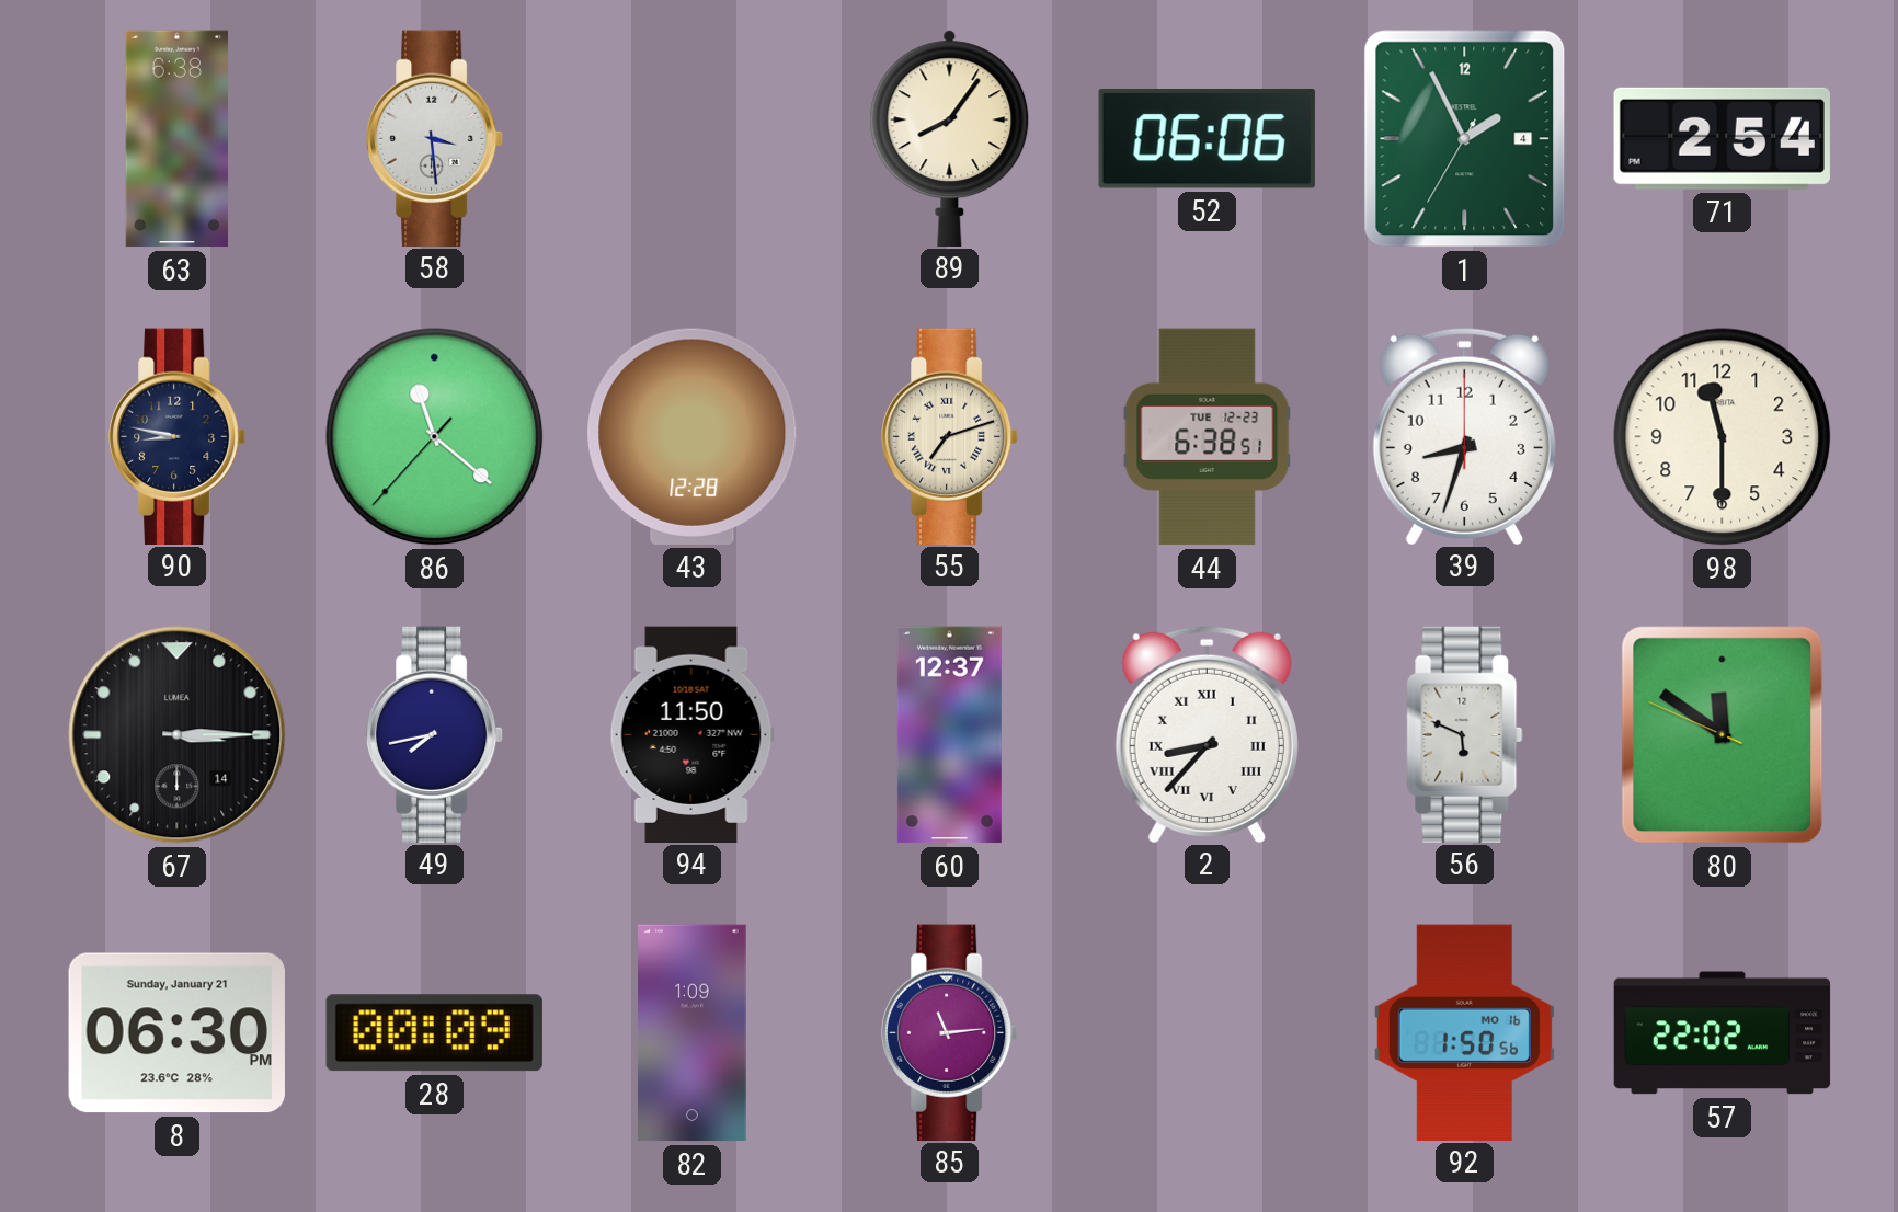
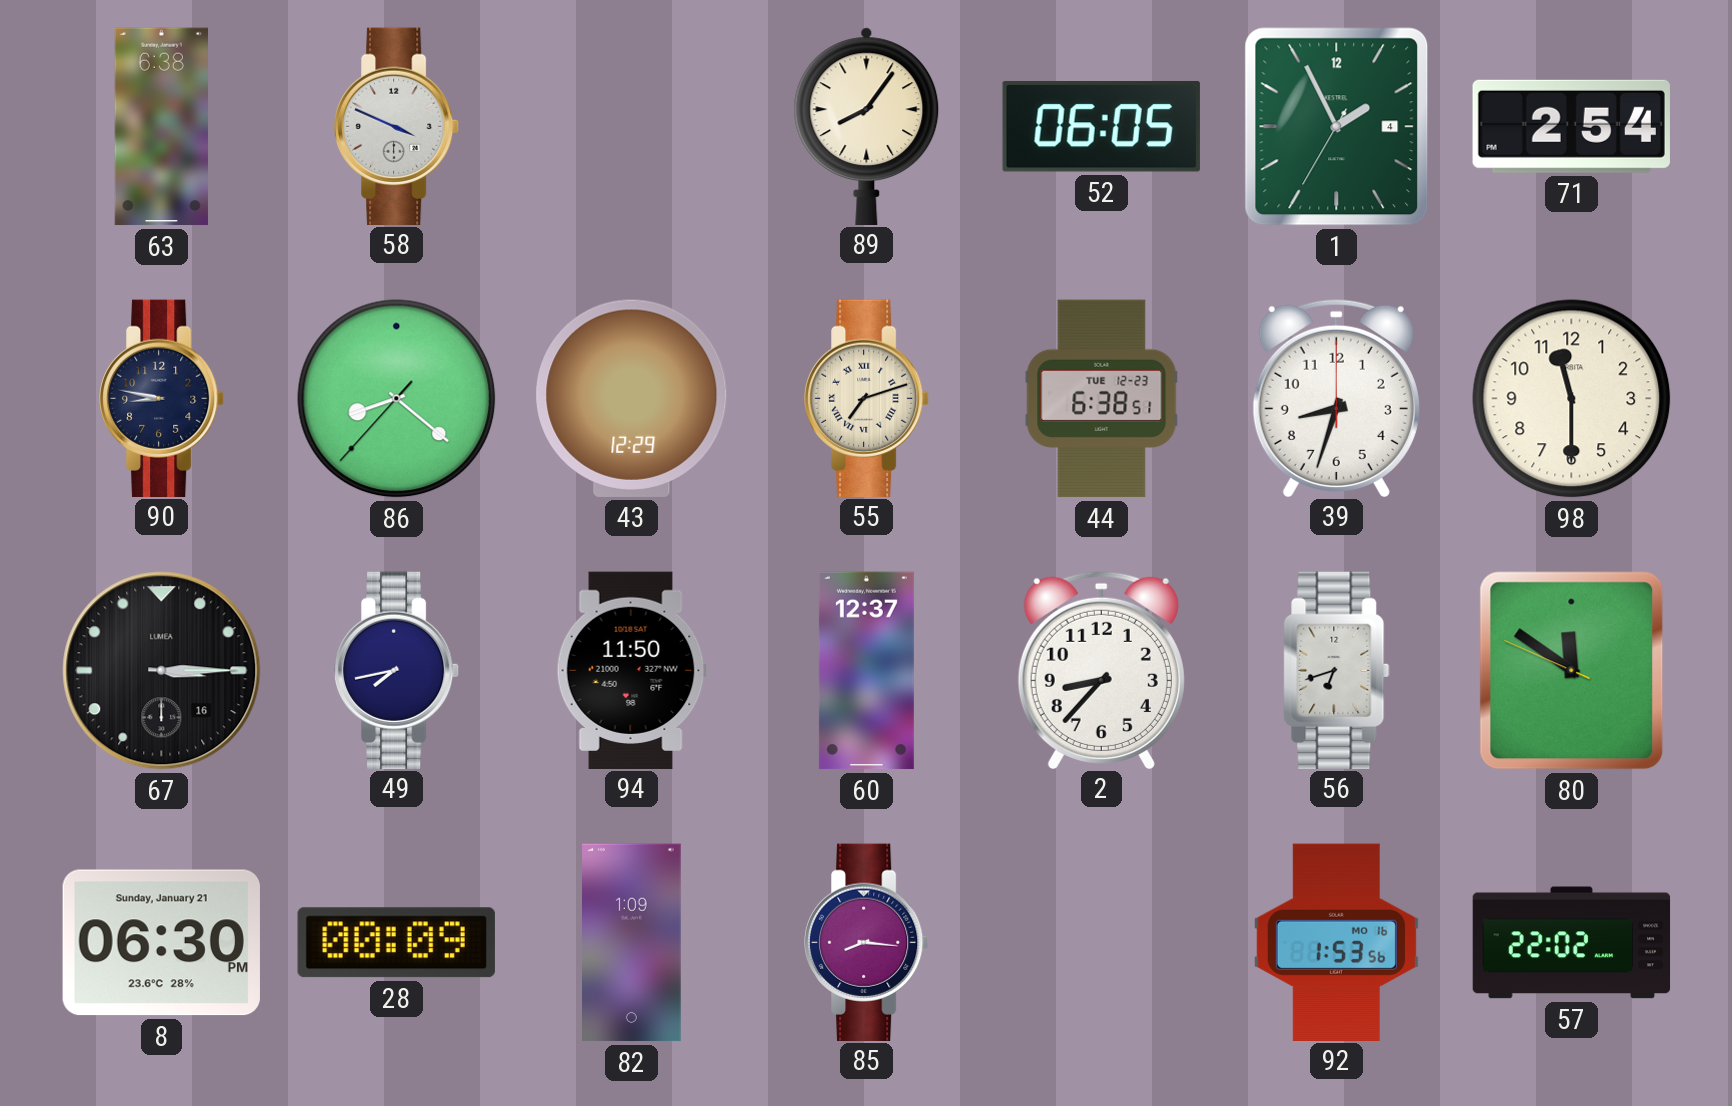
58: 3:29 -> 3:49
52: 06:06 -> 06:05
86: 11:21 -> 8:21
43: 12:28 -> 12:29
67 date: 14 -> 16
2 numerals: Roman -> Arabic
56: 5:49 -> 6:42
85: 11:14 -> 8:16
92: 1:50 -> 1:53
